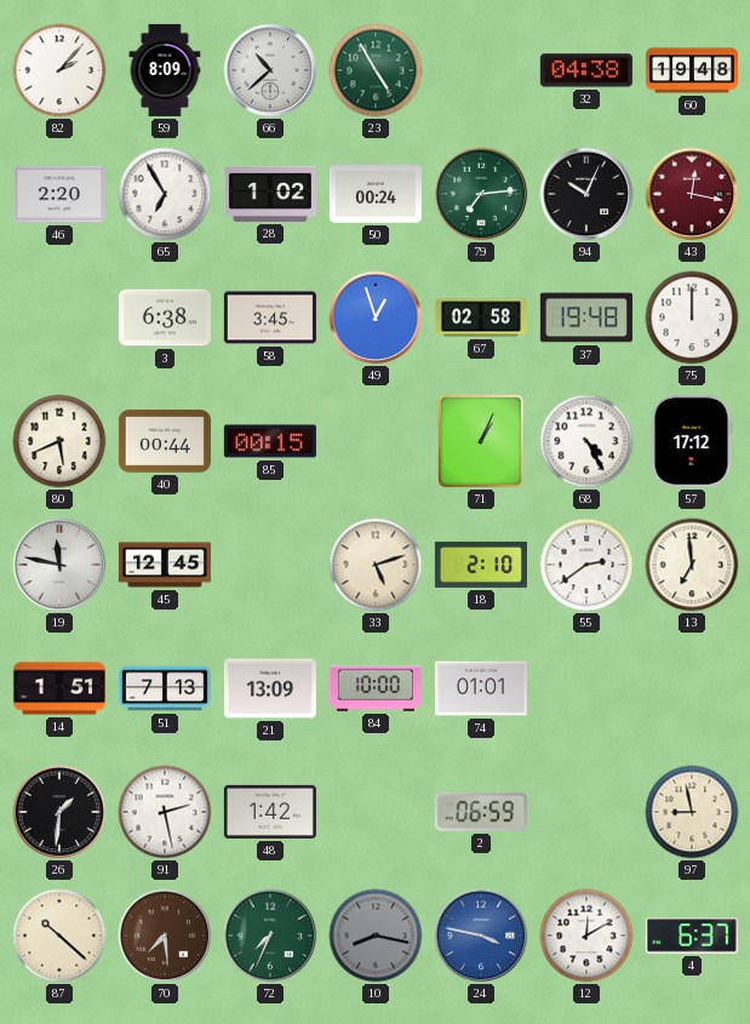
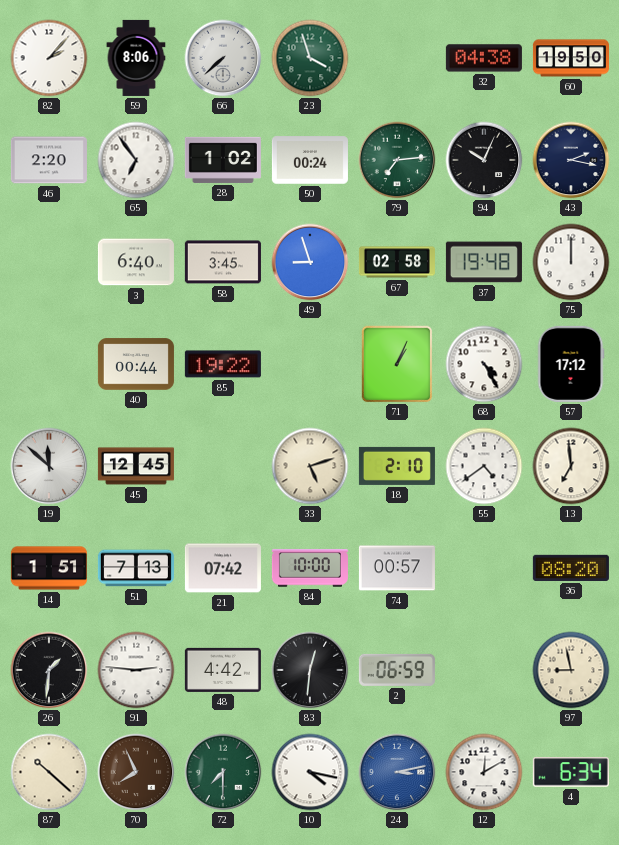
59: 8:09 -> 8:06
66: 10:38 -> 7:38
23: 4:55 -> 3:57
60: 19:48 -> 19:50
65: 6:55 -> 6:54
43: 12:17 -> 2:17
43 dial: burgundy -> navy
3: 6:38 -> 6:40
49: 12:57 -> 8:57
80: 5:41 -> none
85: 00:15 -> 19:22
19: 11:47 -> 11:52
55: 2:39 -> 4:39
21: 13:09 -> 07:42
74: 01:01 -> 00:57
36: none -> 08:20
91: 2:28 -> 2:46
48: 1:42 -> 4:42
83: none -> 12:31
70: 7:29 -> 7:56
72: 7:34 -> 7:30
10: 8:17 -> 4:17
10 dial: grey -> white
24: 3:47 -> 3:13
4: 6:37 -> 6:34
